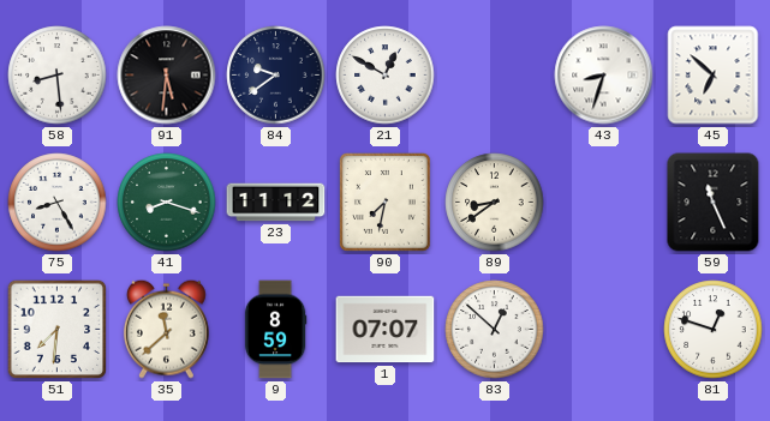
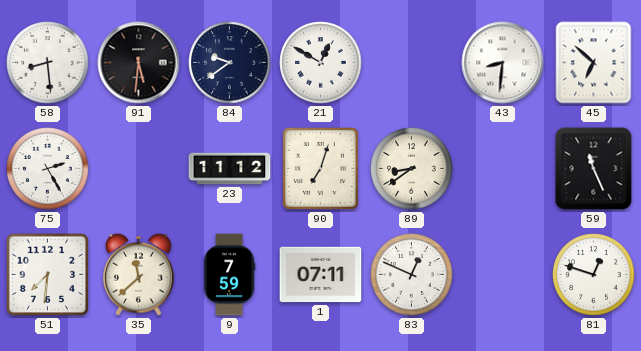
43: 8:33 -> 8:31
75: 8:25 -> 2:25
41: 8:18 -> none
90: 7:32 -> 7:03
9: 8:59 -> 7:59
1: 07:07 -> 07:11
83: 12:52 -> 12:49
